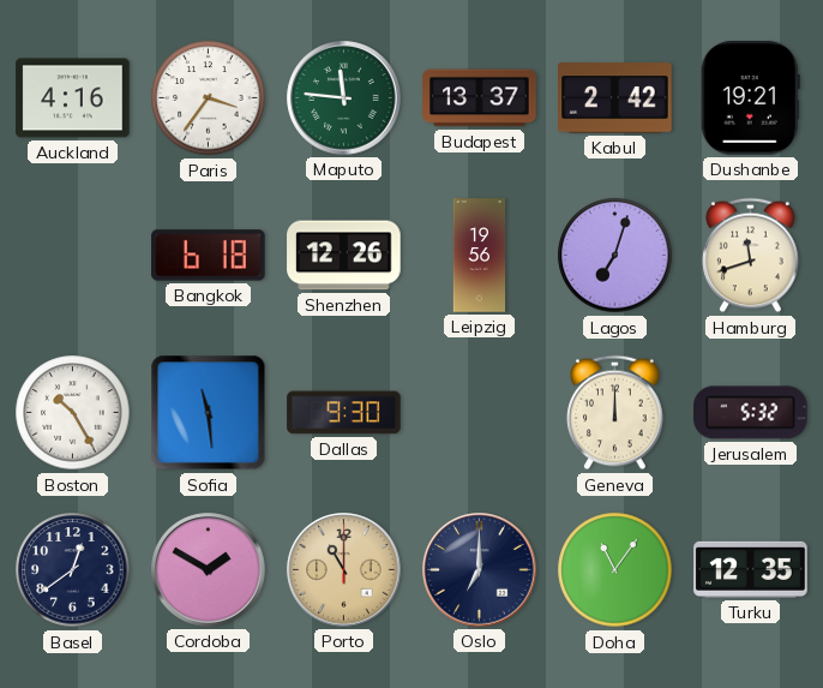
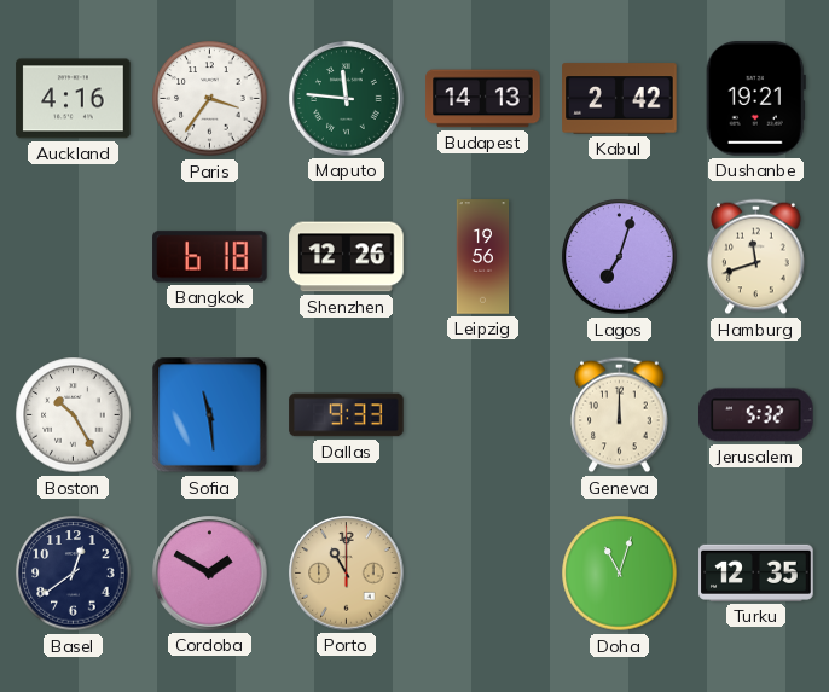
Budapest: 13:37 -> 14:13
Dallas: 9:30 -> 9:33
Oslo: 7:00 -> none
Doha: 11:06 -> 11:03
